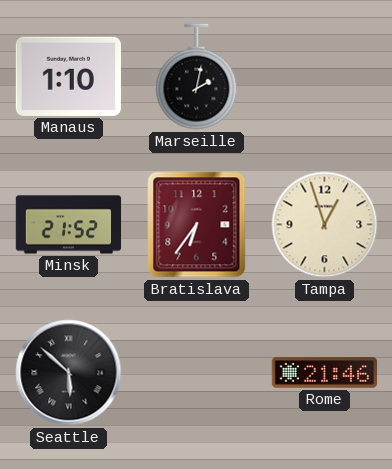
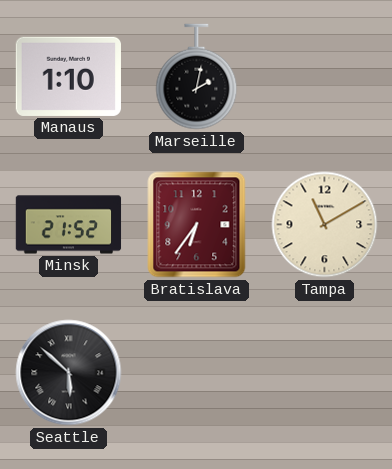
Tampa: 12:57 -> 11:10
Rome: 21:46 -> none
